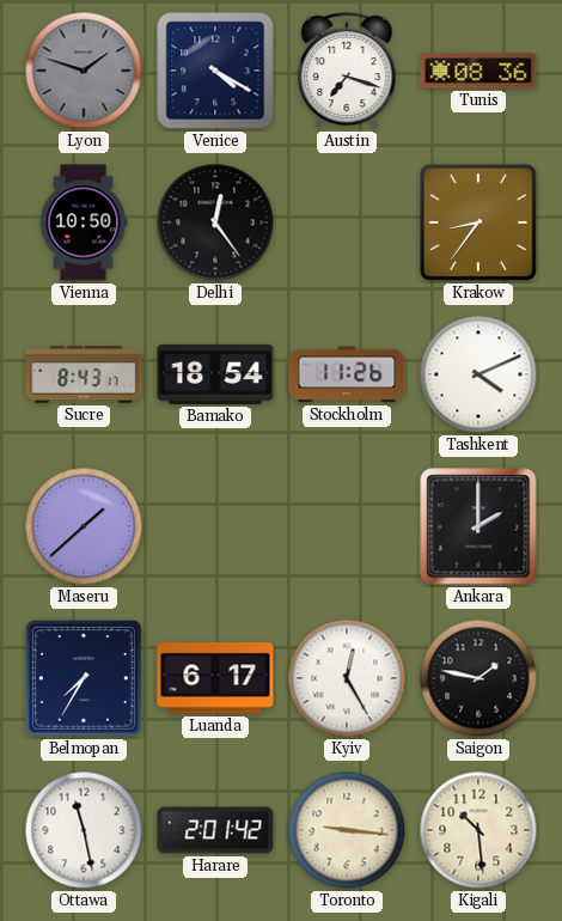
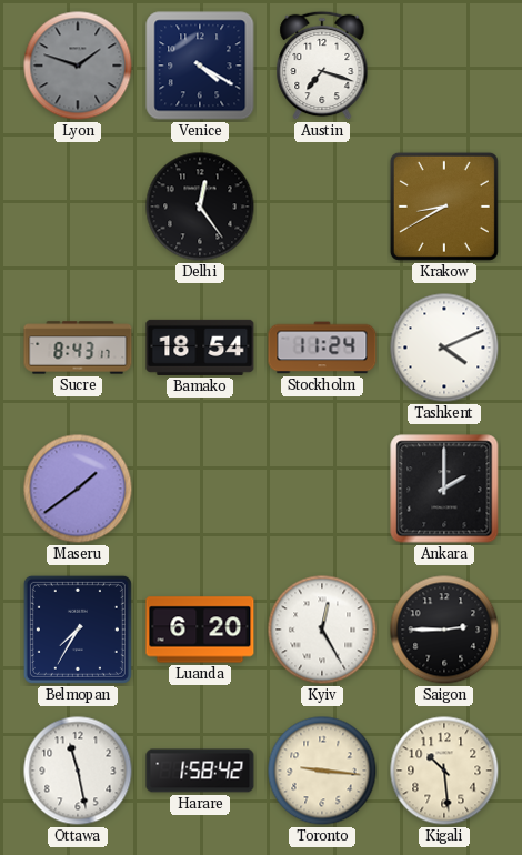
Tunis: 08:36 -> none
Vienna: 10:50 -> none
Krakow: 8:36 -> 8:40
Stockholm: 11:26 -> 11:24
Maseru: 1:38 -> 1:39
Luanda: 6:17 -> 6:20
Saigon: 1:47 -> 2:45
Harare: 2:01 -> 1:58
